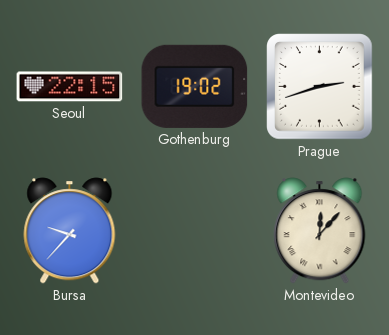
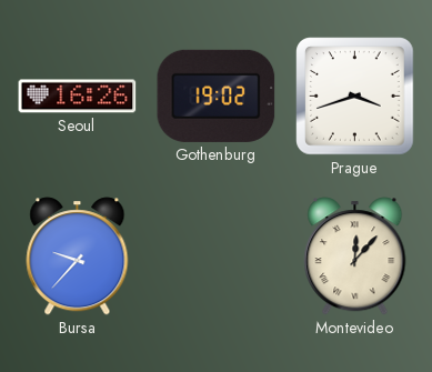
Seoul: 22:15 -> 16:26
Prague: 2:42 -> 3:42
